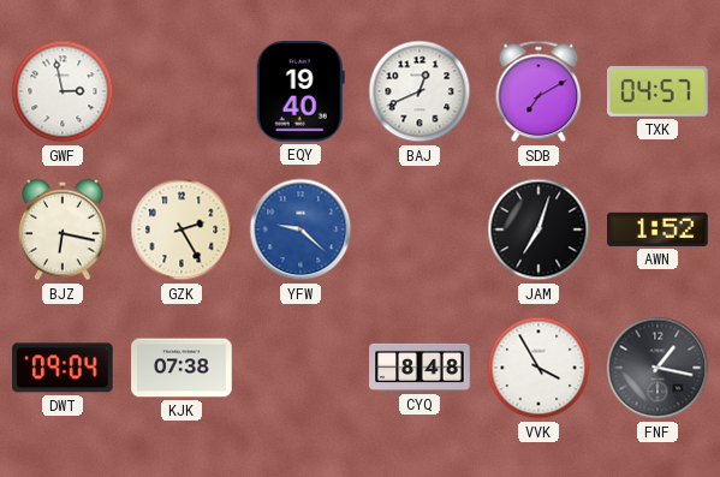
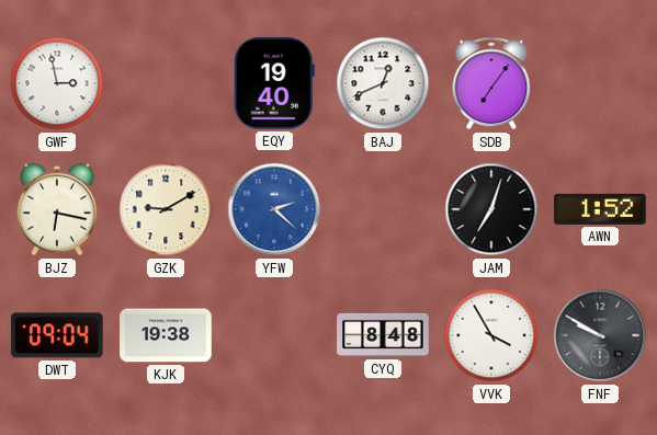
SDB: 7:10 -> 7:06
TXK: 04:57 -> none
GZK: 2:25 -> 9:10
YFW: 9:22 -> 2:22
KJK: 07:38 -> 19:38
FNF: 1:17 -> 9:50
